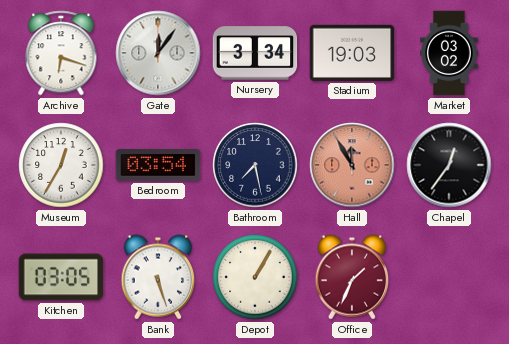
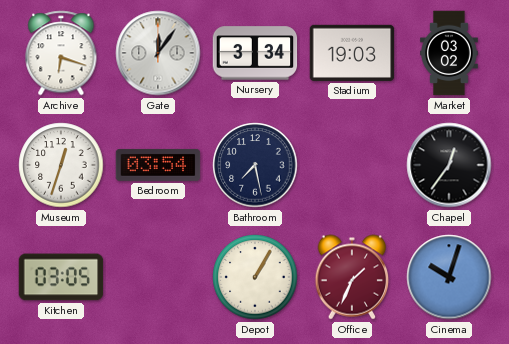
Museum: 12:35 -> 12:33
Hall: 11:55 -> none
Bank: 5:27 -> none
Cinema: none -> 10:03
